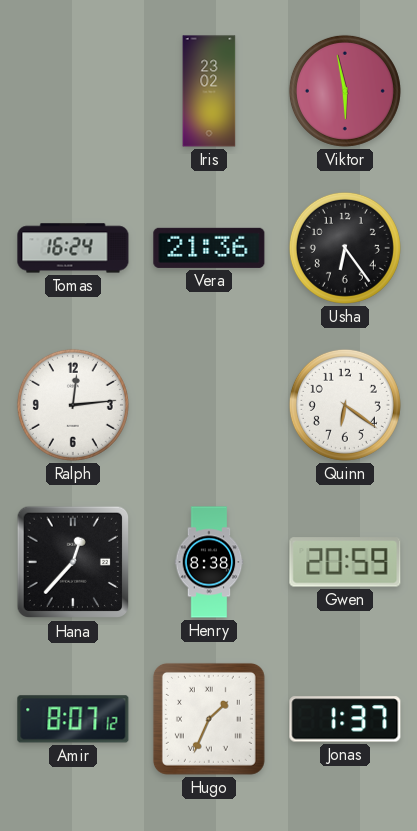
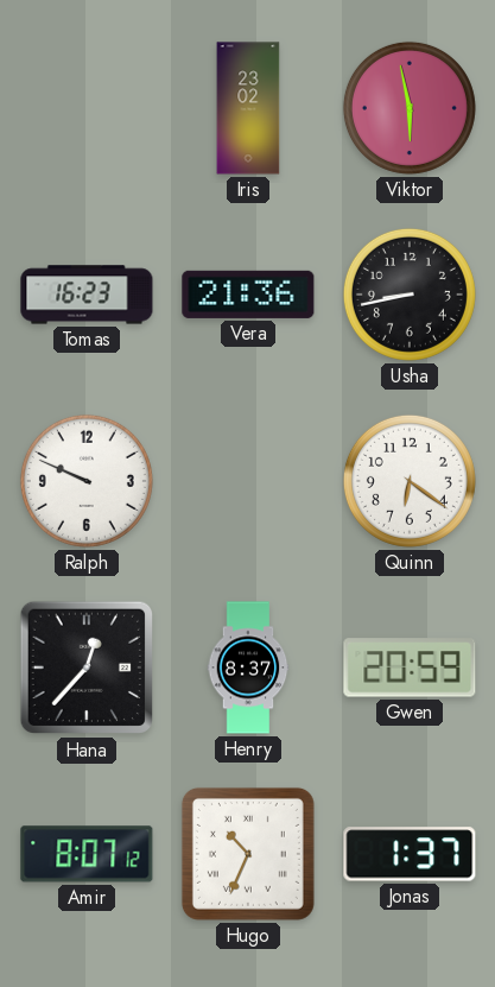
Tomas: 16:24 -> 16:23
Usha: 6:24 -> 8:43
Ralph: 12:14 -> 9:49
Henry: 8:38 -> 8:37
Hugo: 1:34 -> 10:34
